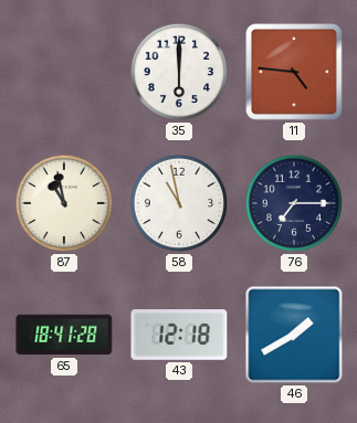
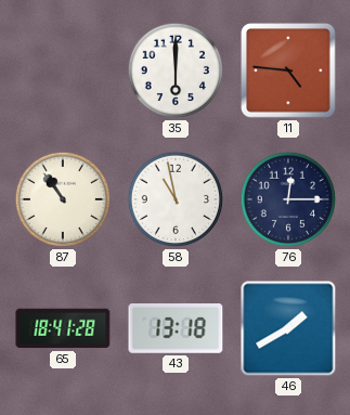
87: 10:58 -> 10:54
76: 7:15 -> 12:15
43: 12:18 -> 13:18
